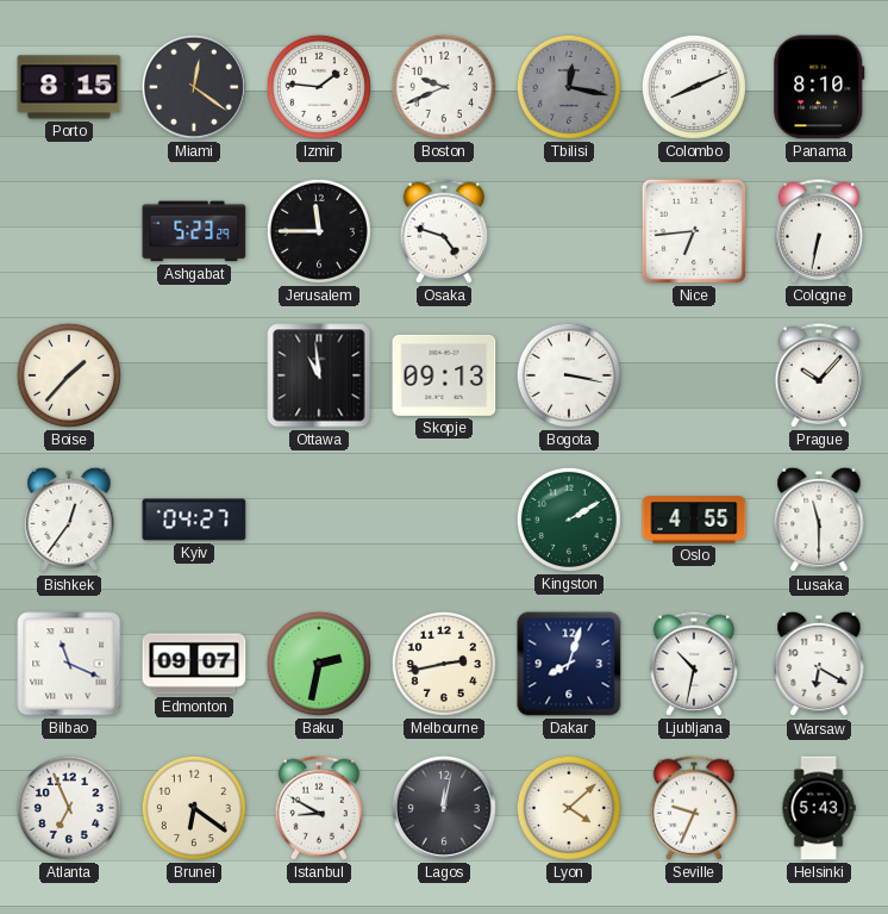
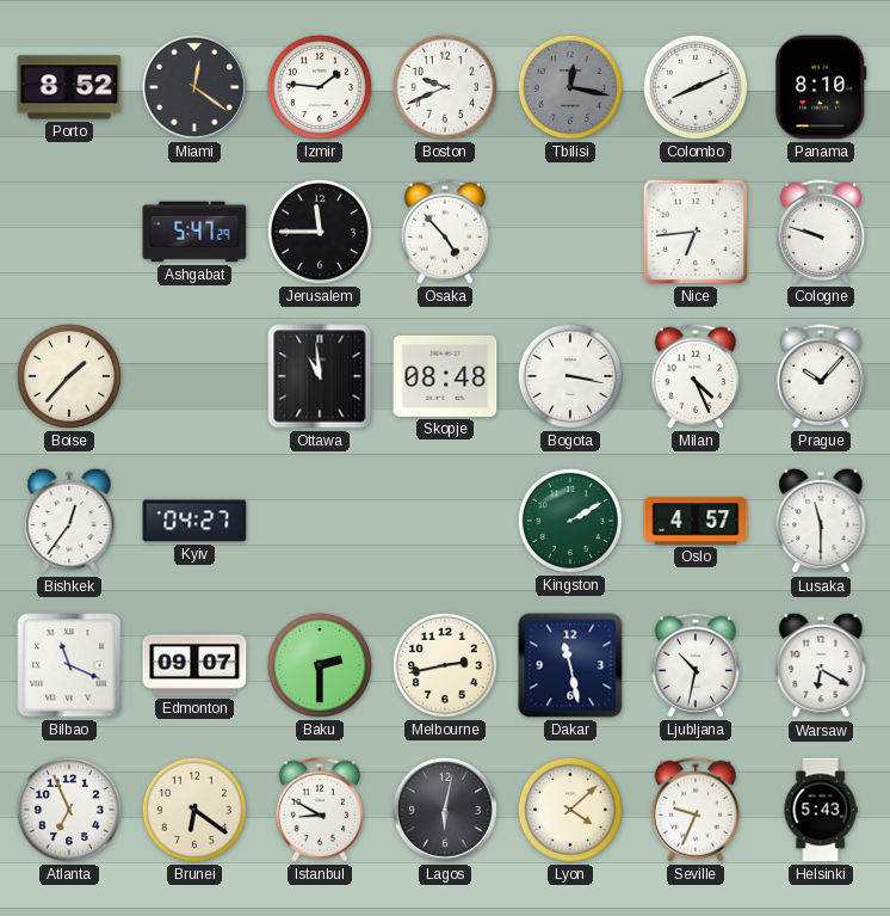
Porto: 8:15 -> 8:52
Ashgabat: 5:23 -> 5:47
Osaka: 4:48 -> 4:53
Cologne: 6:32 -> 9:48
Skopje: 09:13 -> 08:48
Milan: none -> 4:26
Oslo: 4:55 -> 4:57
Baku: 2:32 -> 2:30
Dakar: 8:03 -> 11:28
Lagos: 12:02 -> 6:02
